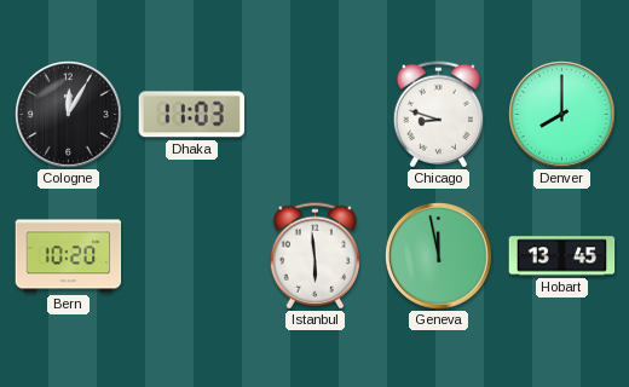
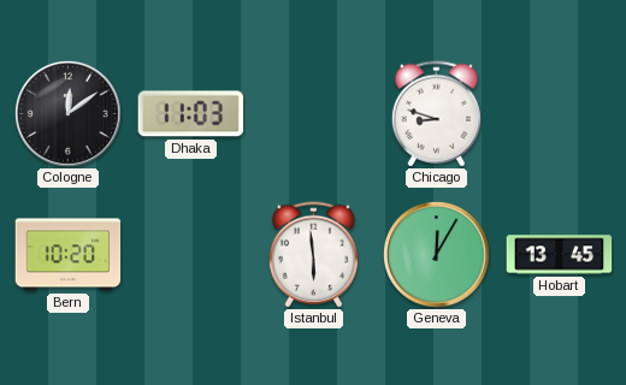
Cologne: 12:05 -> 12:09
Denver: 8:00 -> none
Geneva: 11:58 -> 12:05
